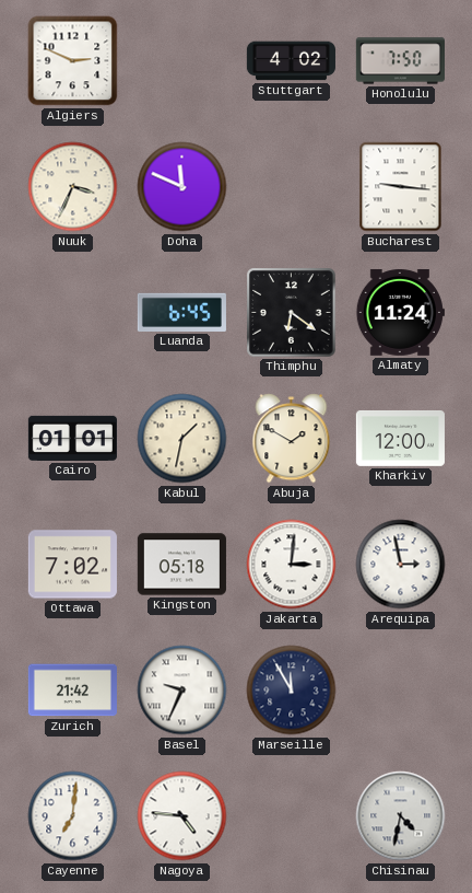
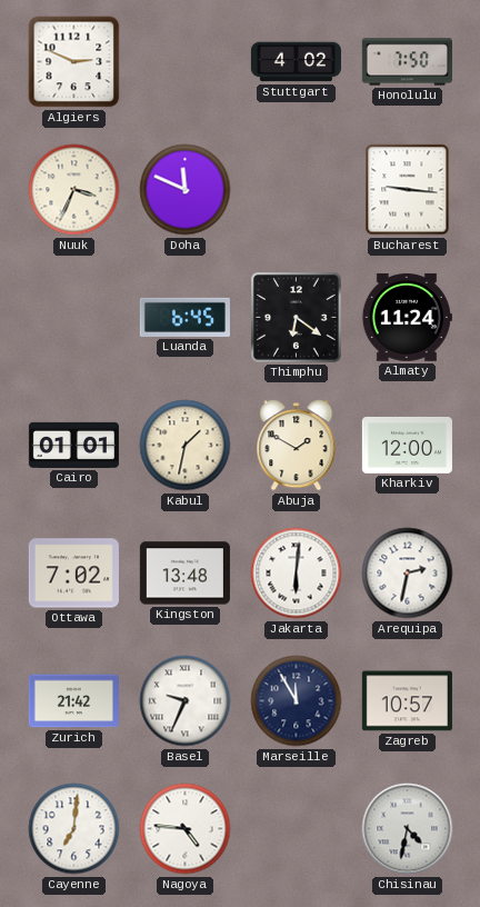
Kingston: 05:18 -> 13:48
Jakarta: 3:01 -> 6:01
Arequipa: 2:58 -> 2:32
Zagreb: none -> 10:57
